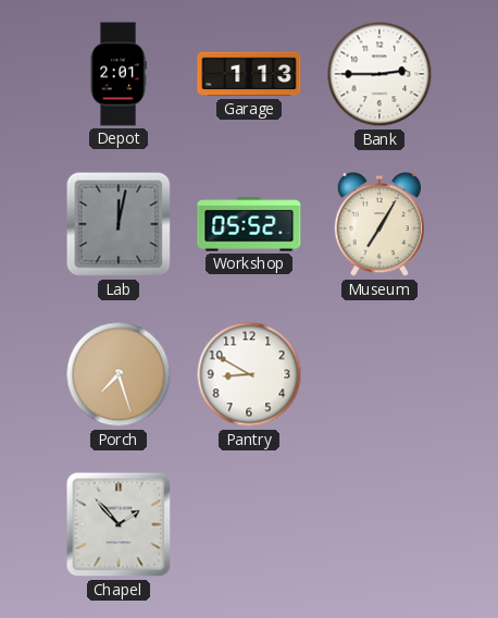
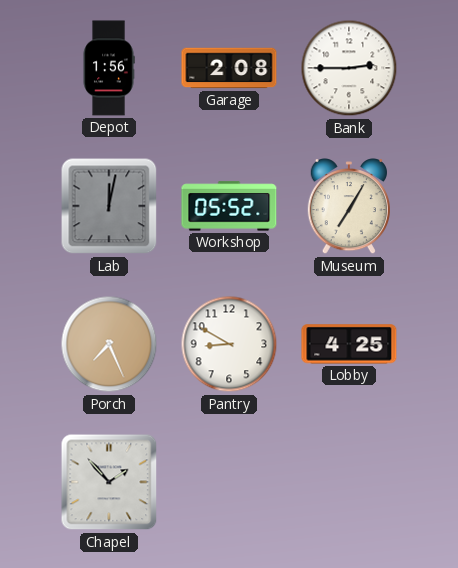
Depot: 2:01 -> 1:56
Garage: 1:13 -> 2:08
Porch: 7:27 -> 7:26
Lobby: none -> 4:25
